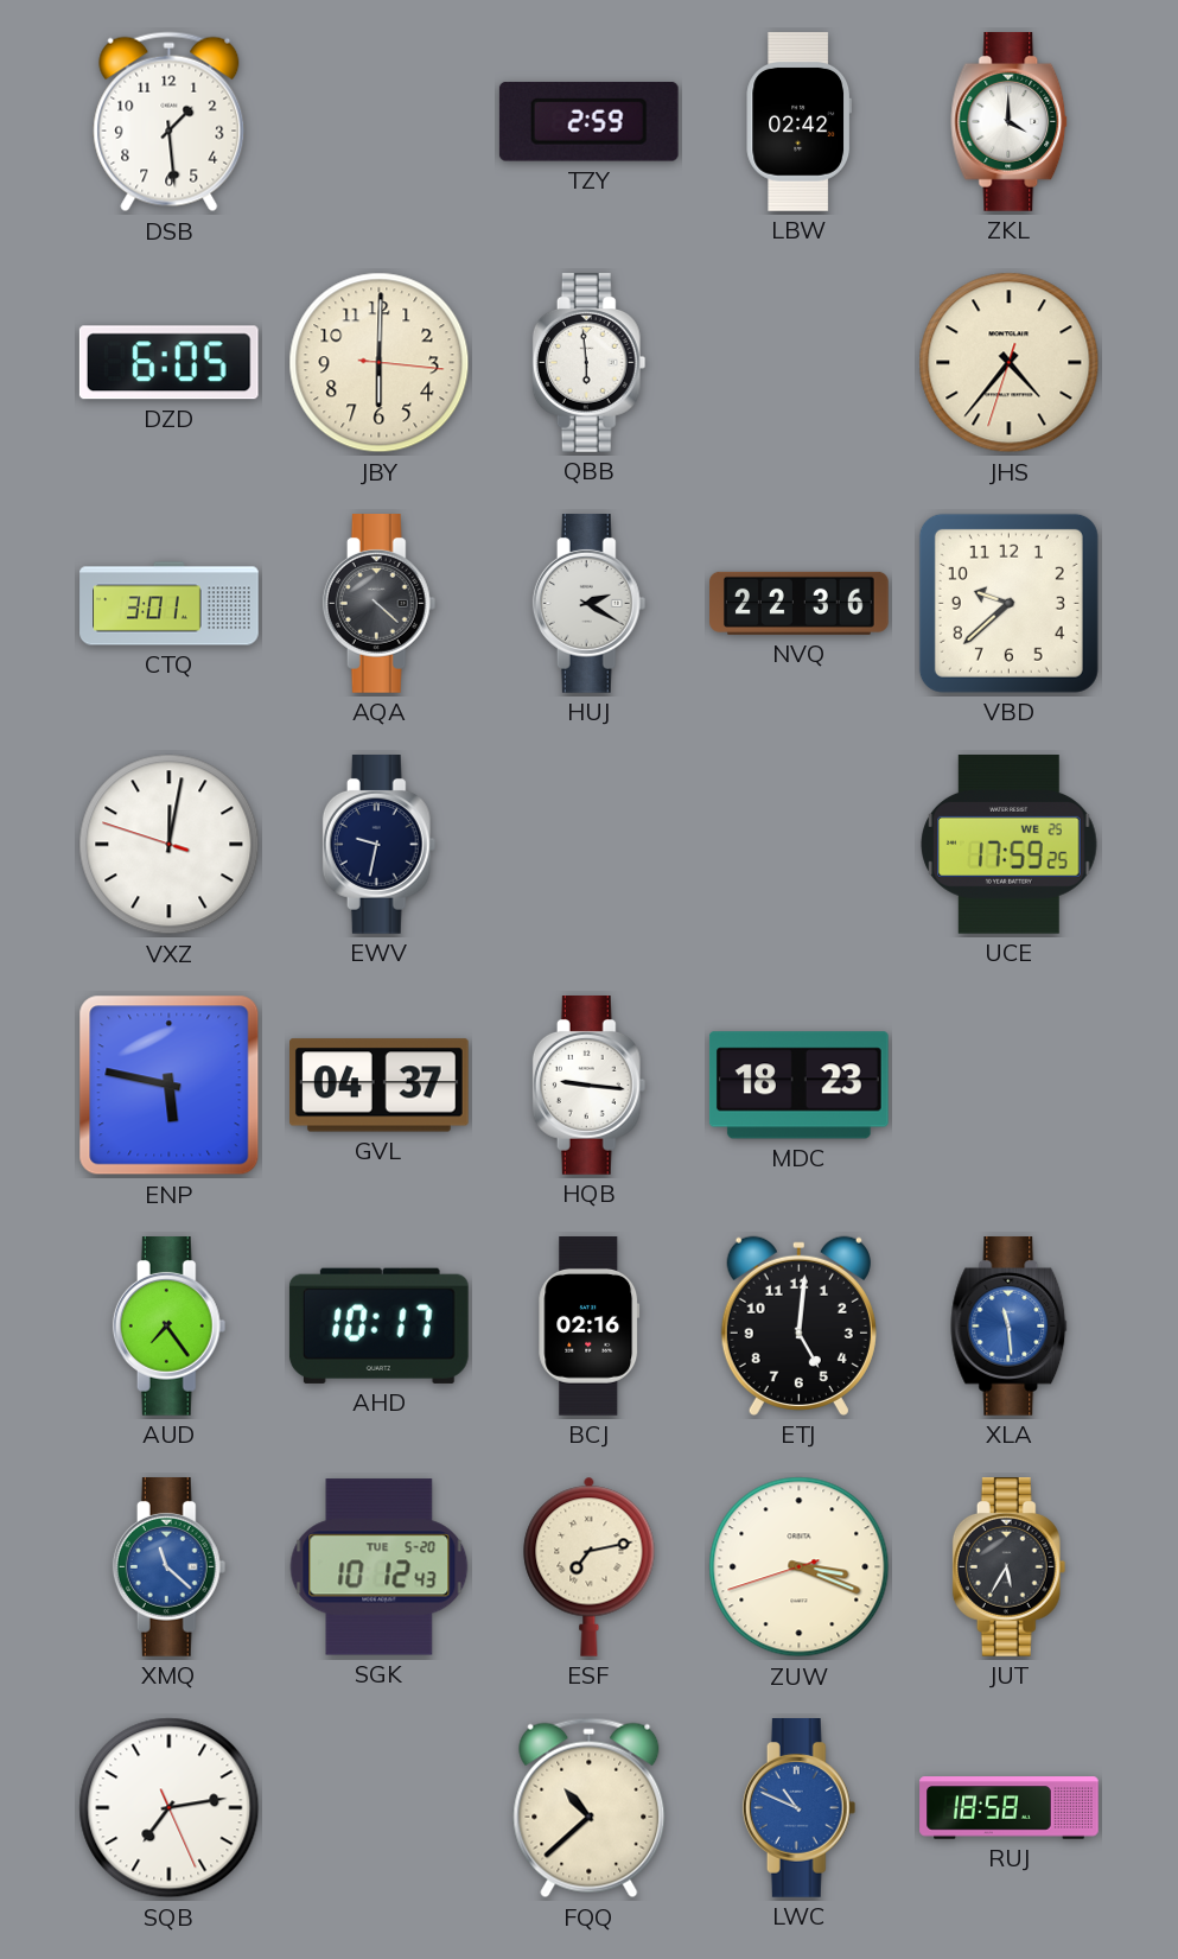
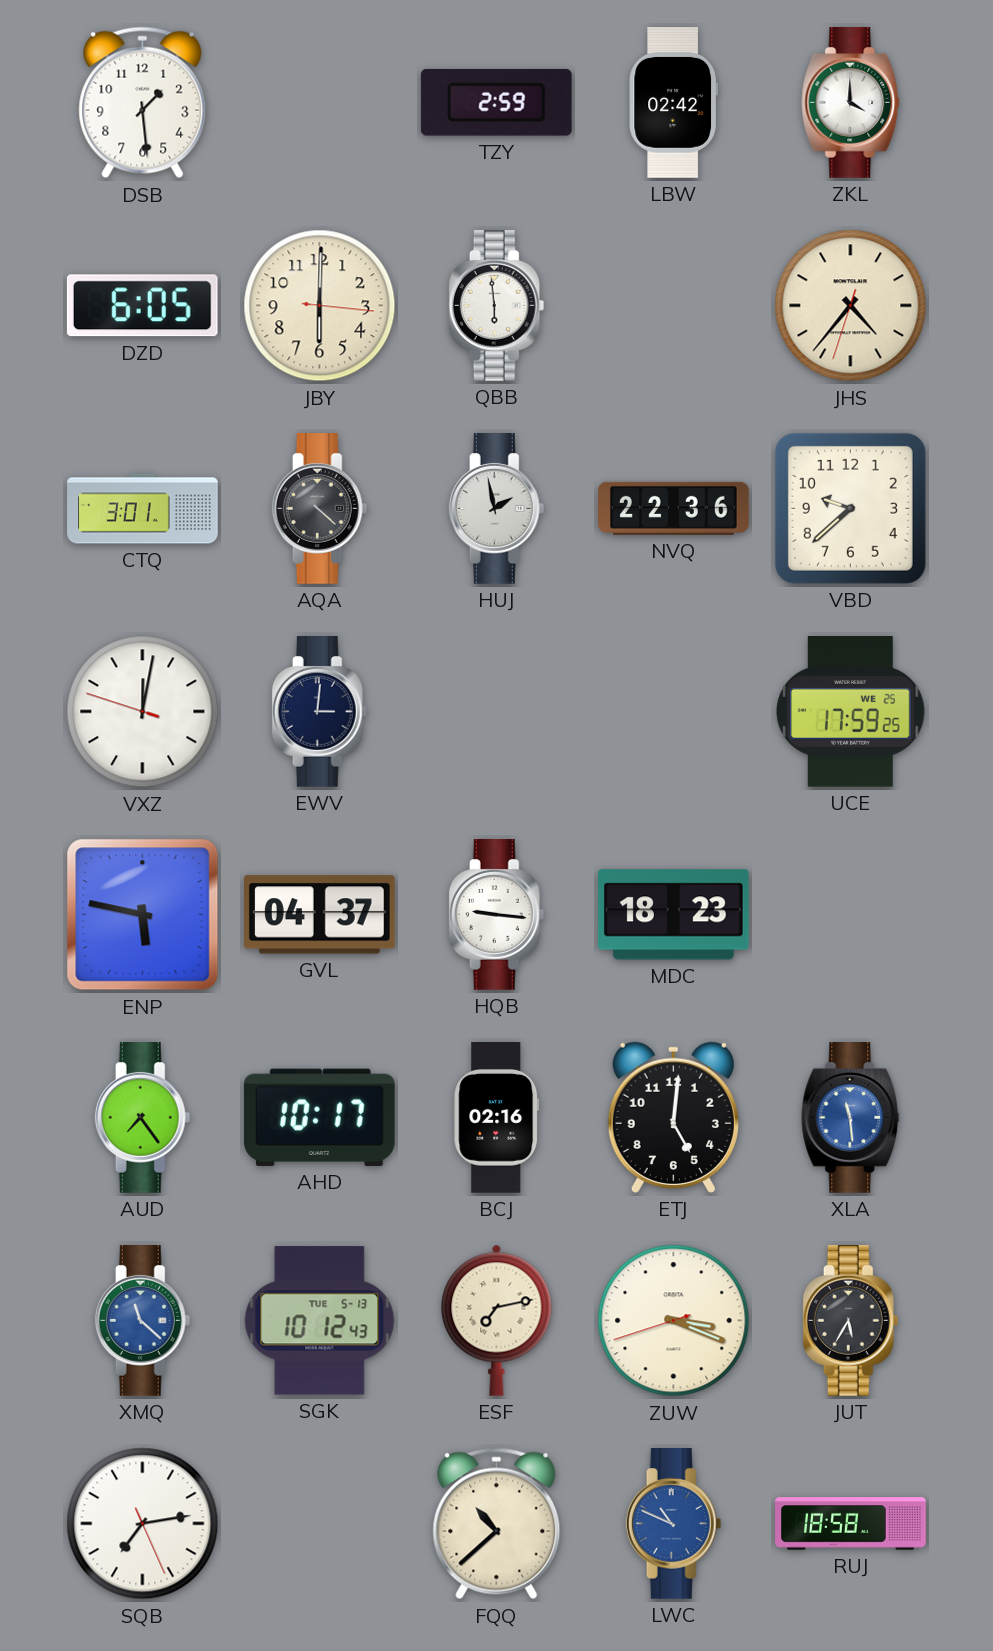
HUJ: 2:20 -> 1:58
EWV: 9:32 -> 3:01
SGK date: TUE 5-20 -> TUE 5-13
